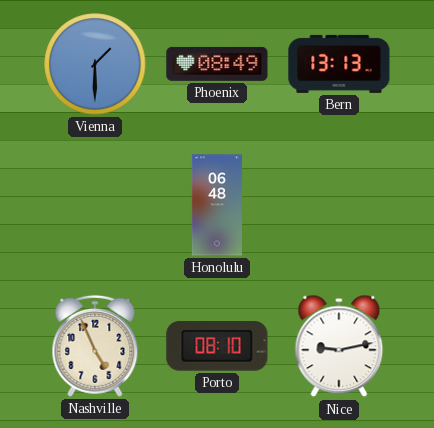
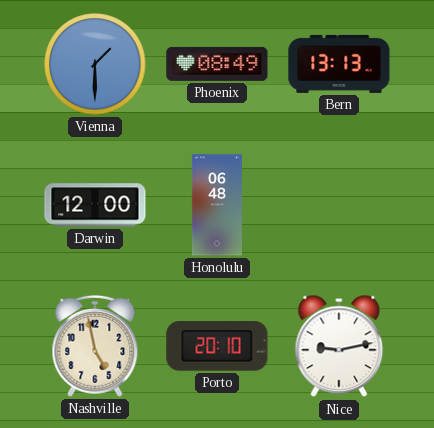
Darwin: none -> 12:00
Nashville: 4:56 -> 4:58
Porto: 08:10 -> 20:10
